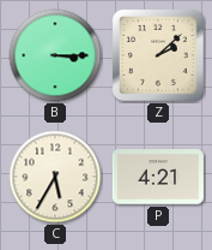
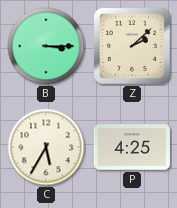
P: 4:21 -> 4:25
